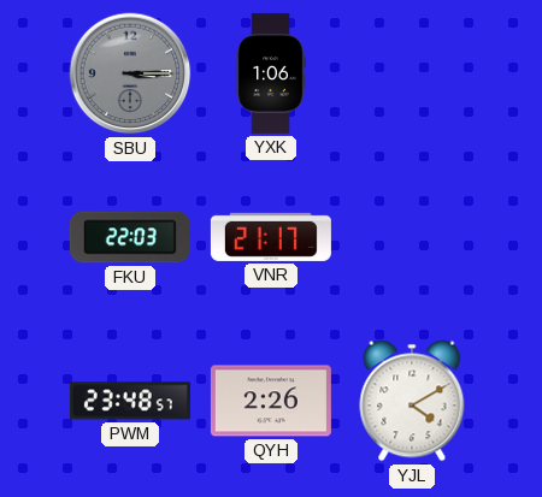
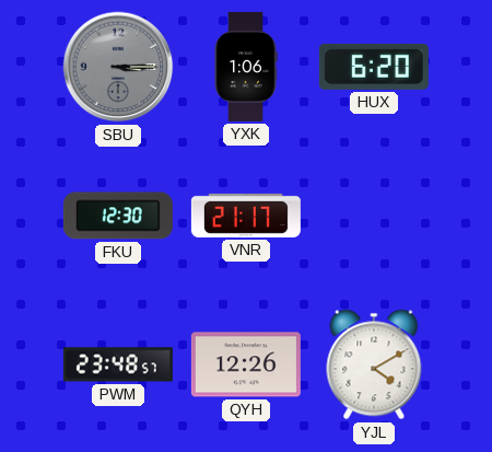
HUX: none -> 6:20
FKU: 22:03 -> 12:30
QYH: 2:26 -> 12:26
